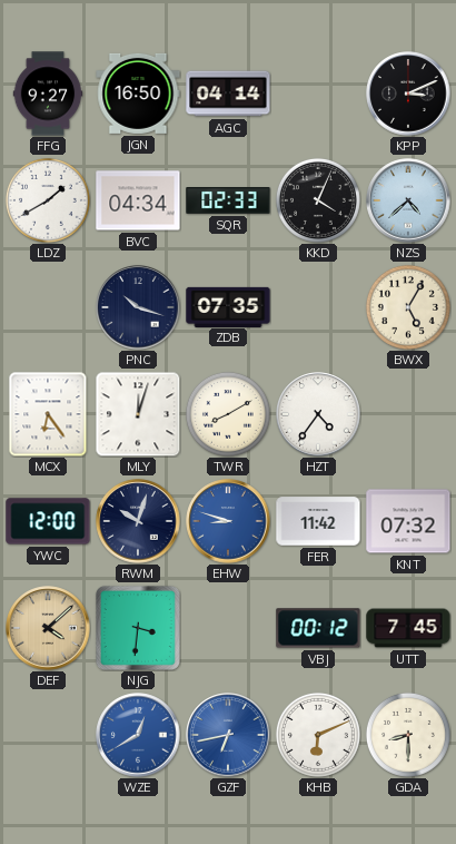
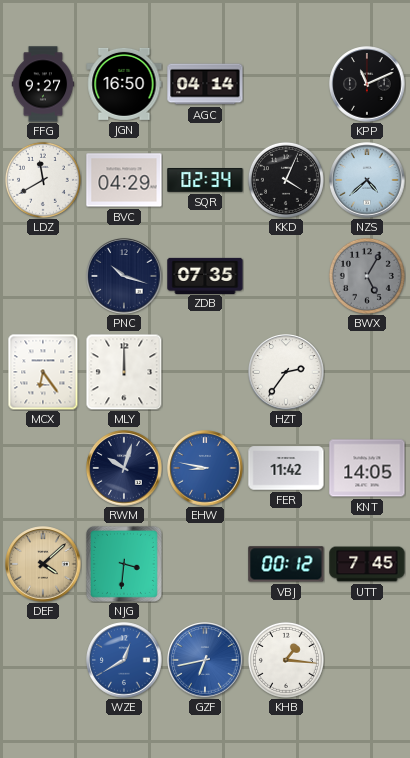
KPP: 3:11 -> 11:11
LDZ: 1:40 -> 11:40
BVC: 04:34 -> 04:29
SQR: 02:33 -> 02:34
BWX dial: cream -> grey
MLY: 12:03 -> 12:00
TWR: 8:10 -> none
HZT: 4:36 -> 2:36
YWC: 12:00 -> none
EHW: 8:48 -> 8:47
KNT: 07:32 -> 14:05
KHB: 6:11 -> 1:16
GDA: 8:30 -> none
